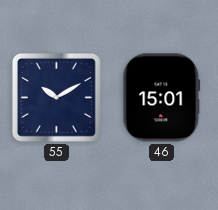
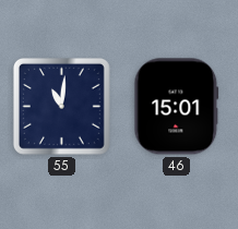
55: 10:10 -> 11:01
